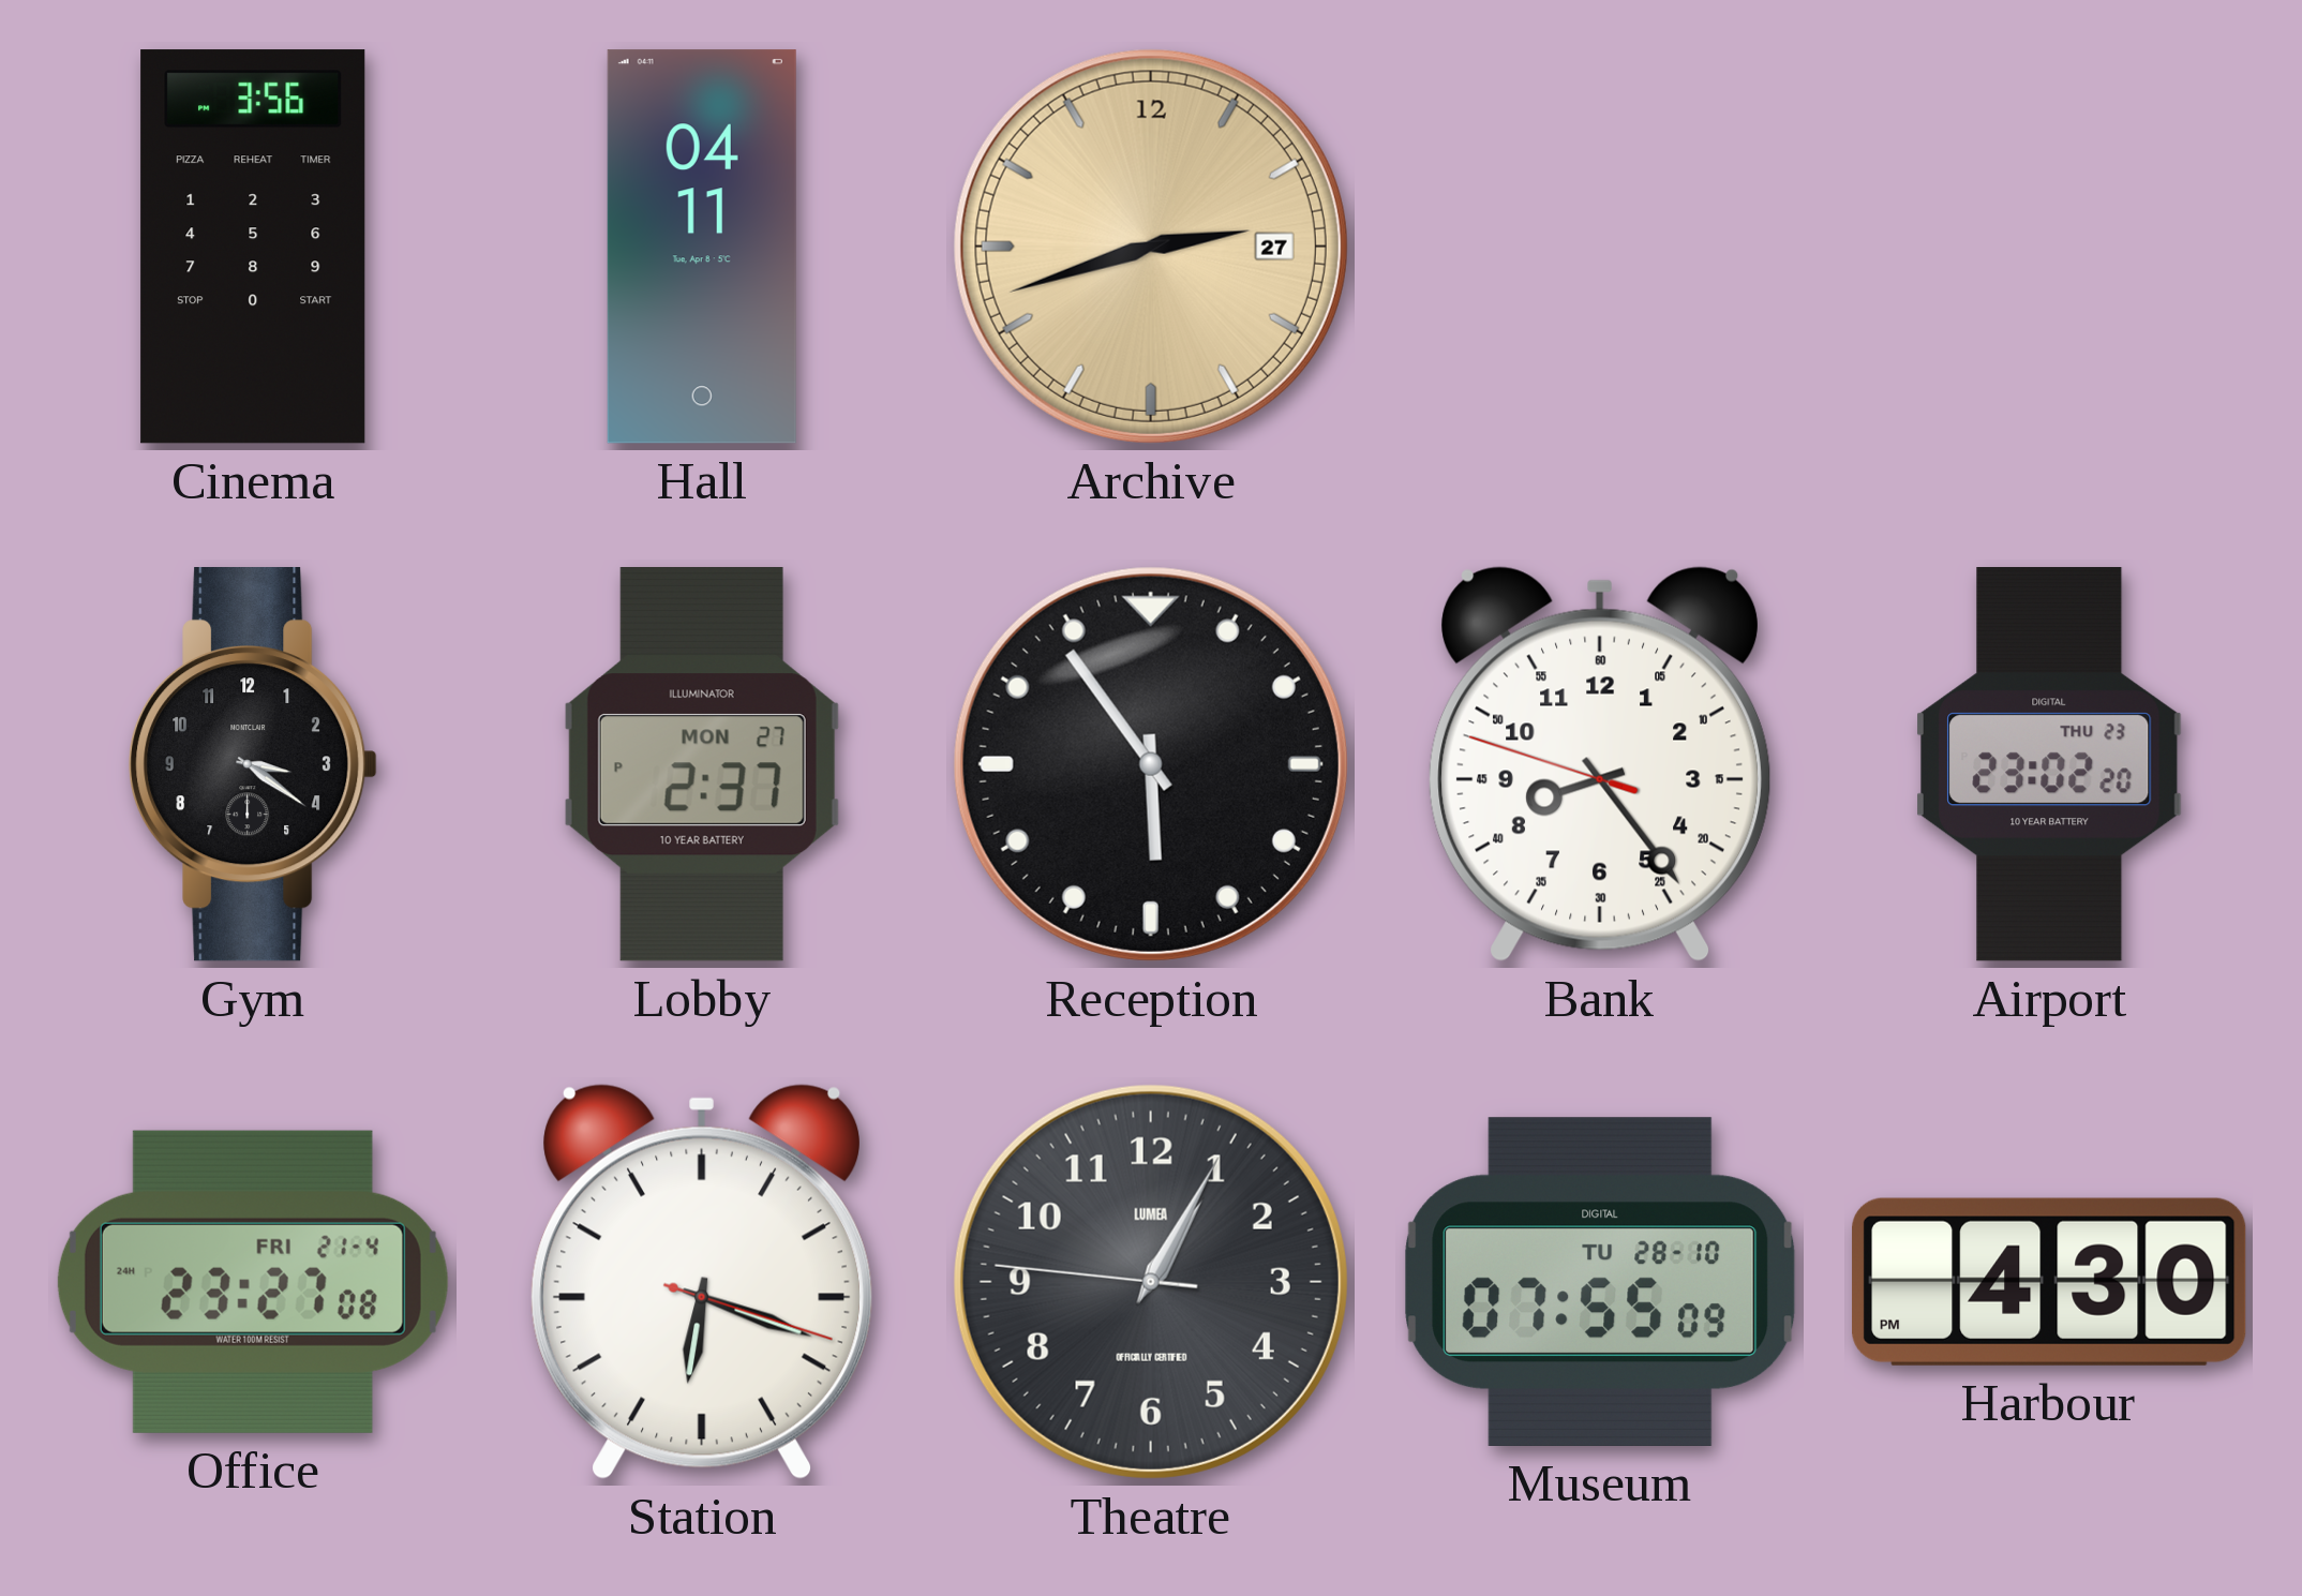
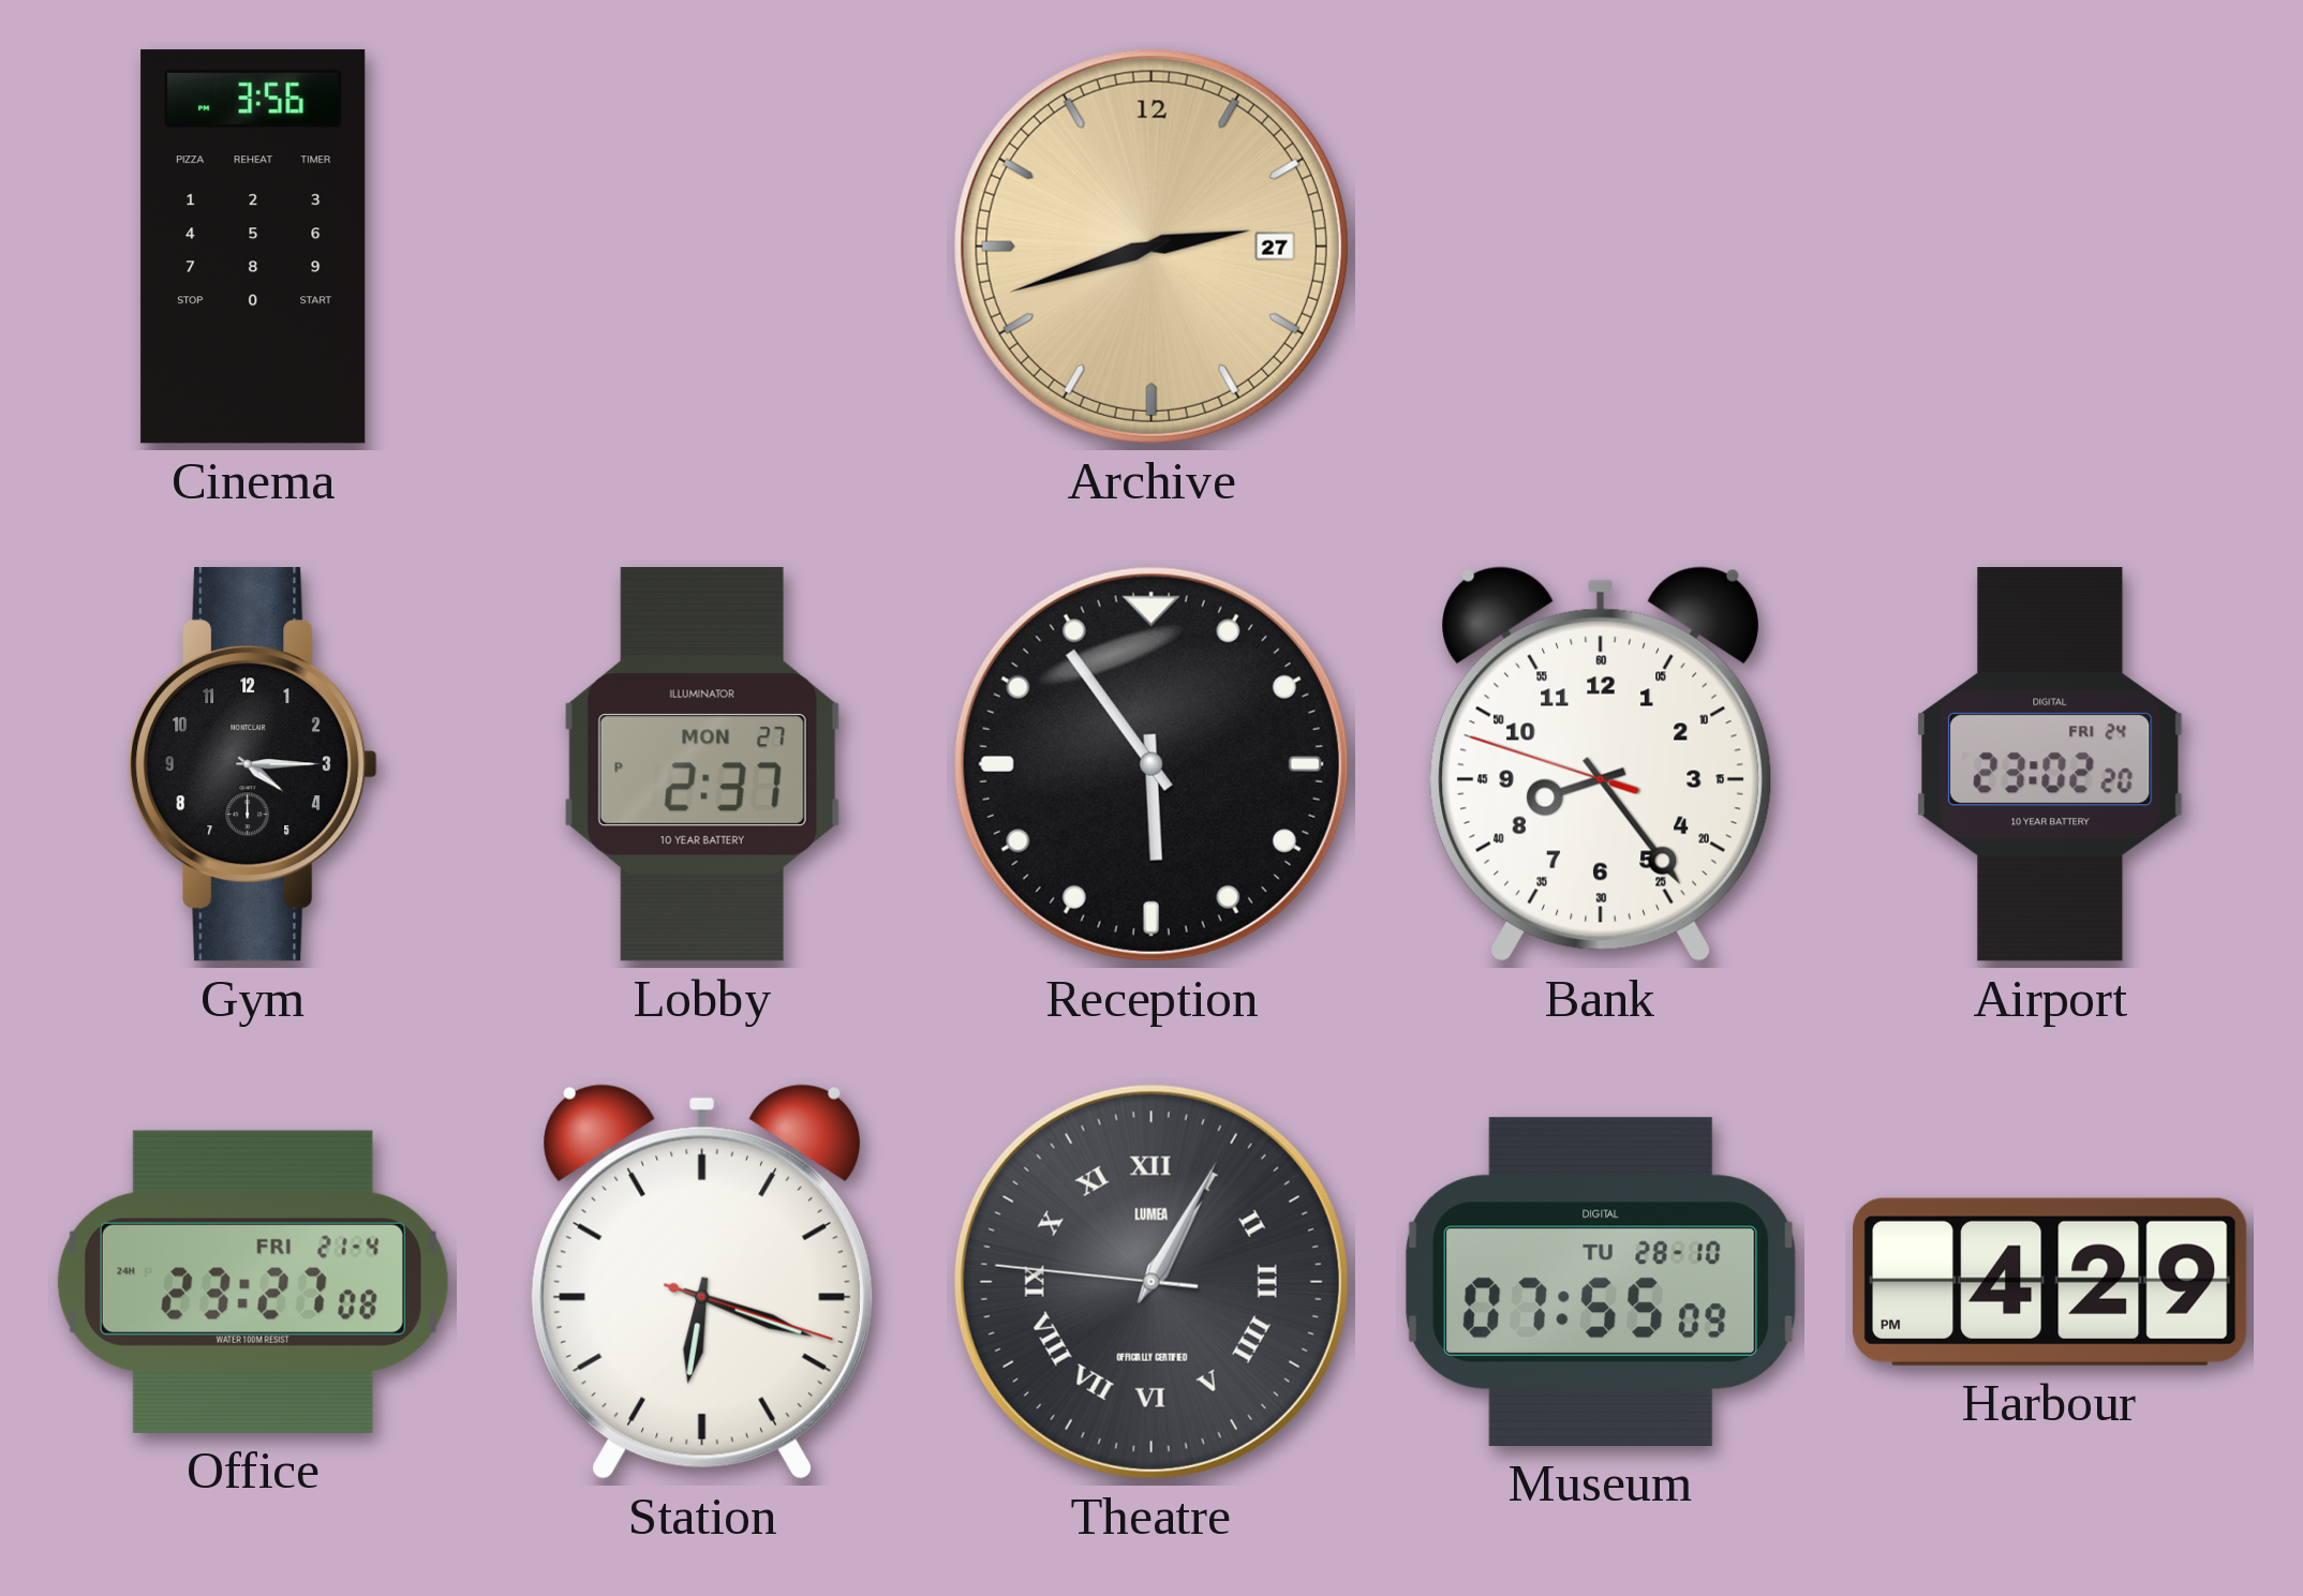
Hall: 04:11 -> none
Gym: 3:21 -> 4:15
Airport date: THU 23 -> FRI 24
Theatre numerals: Arabic -> Roman
Harbour: 4:30 -> 4:29
